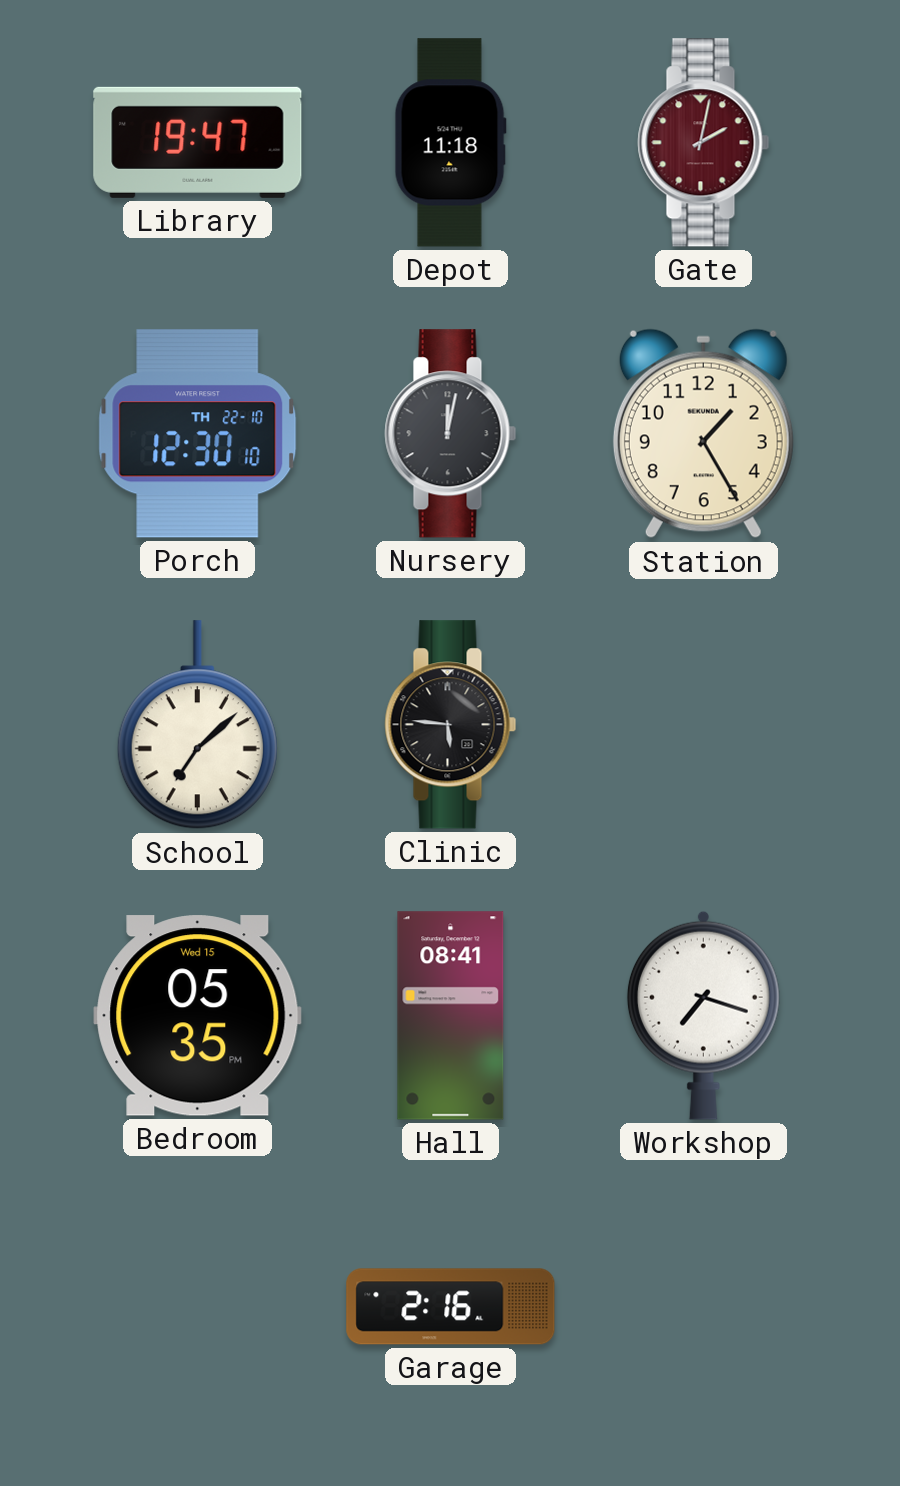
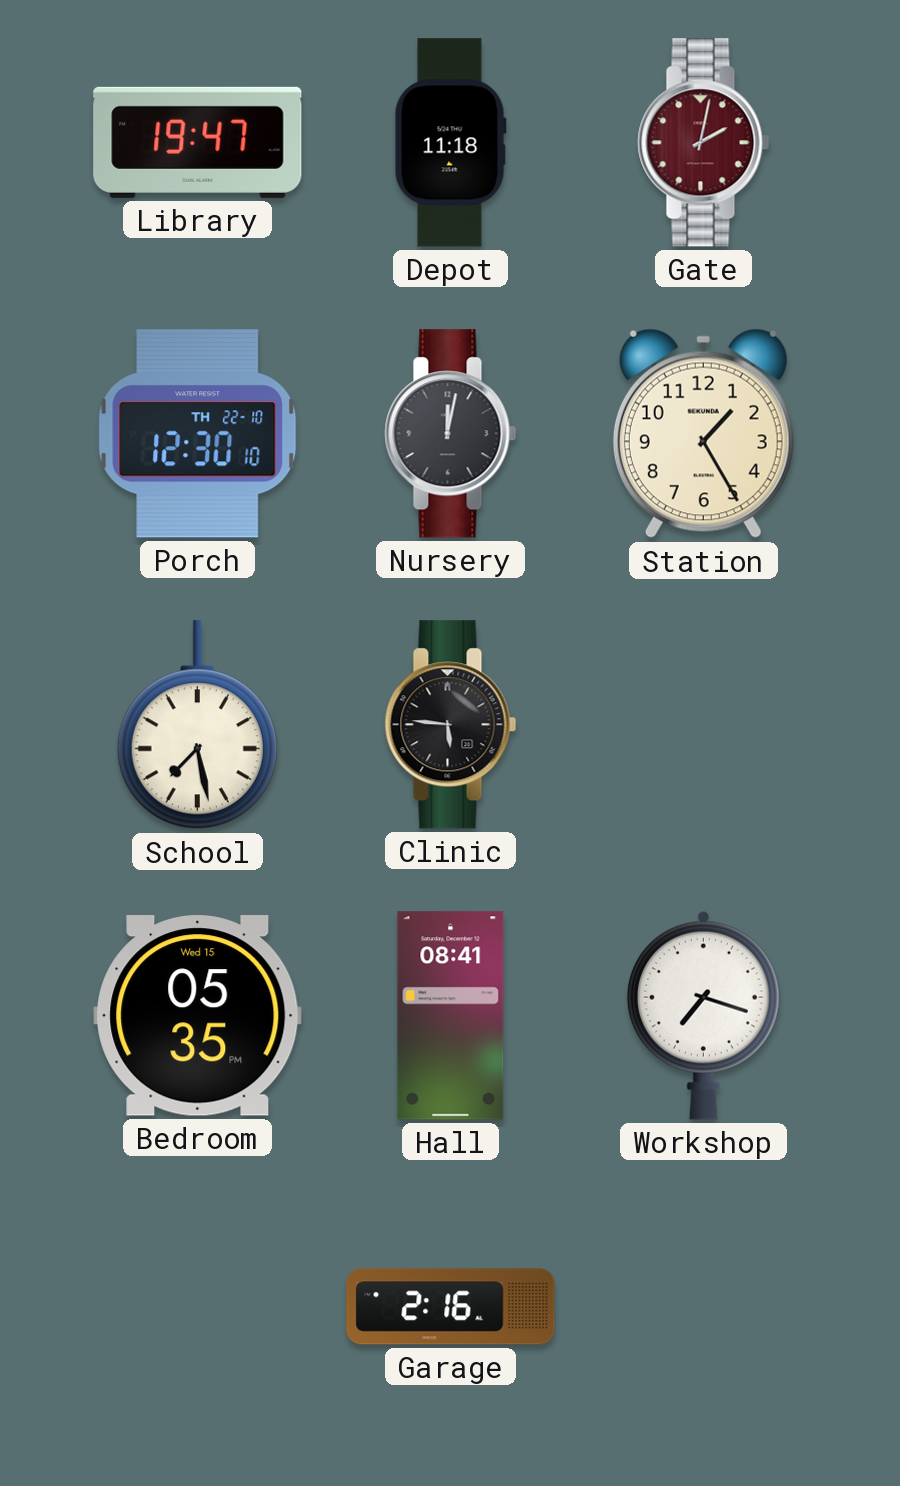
School: 7:08 -> 7:28
